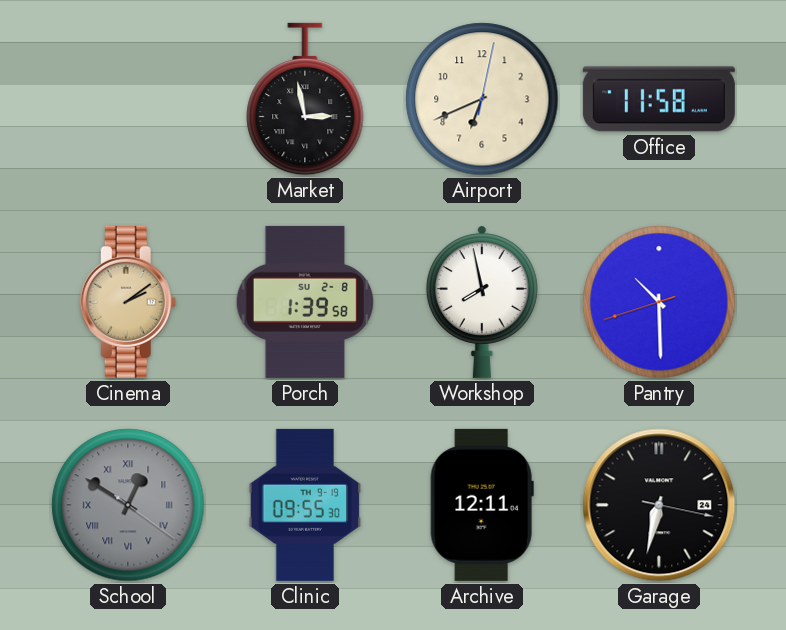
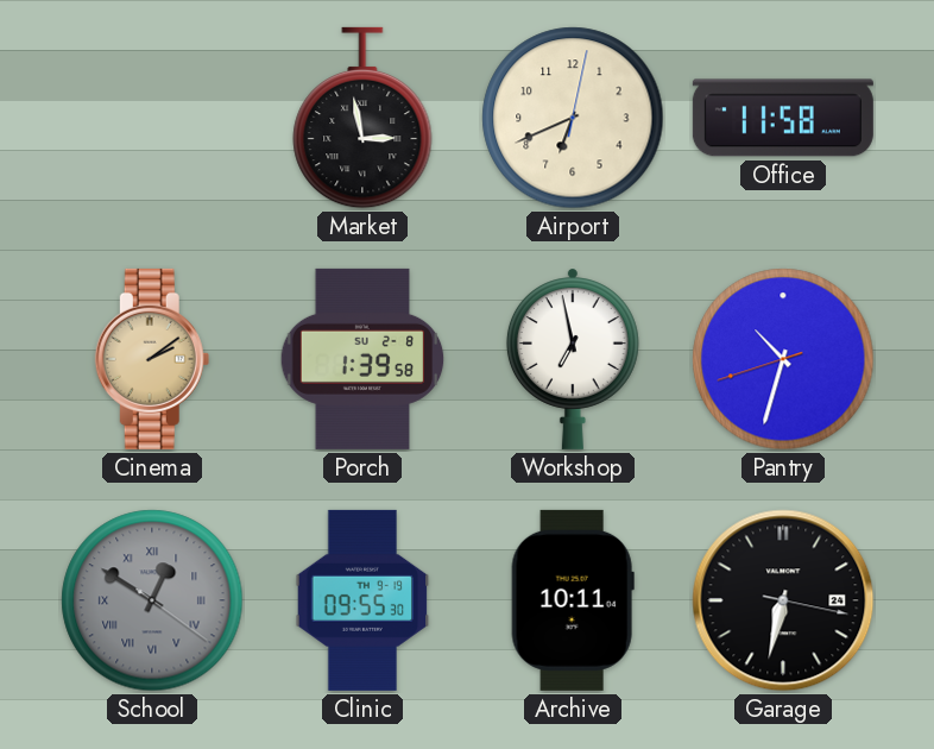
Workshop: 7:58 -> 6:58
Pantry: 10:29 -> 10:32
Archive: 12:11 -> 10:11
